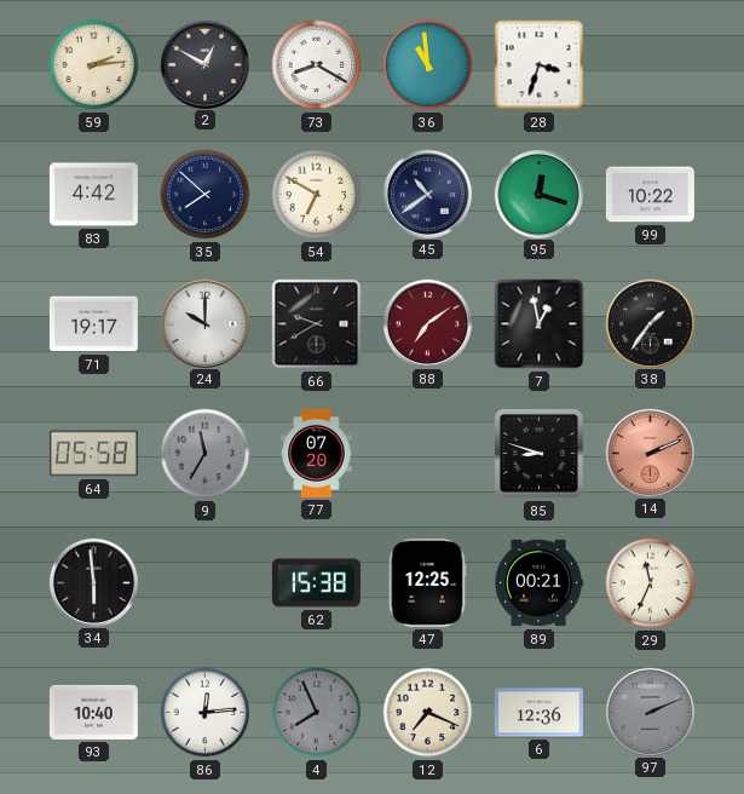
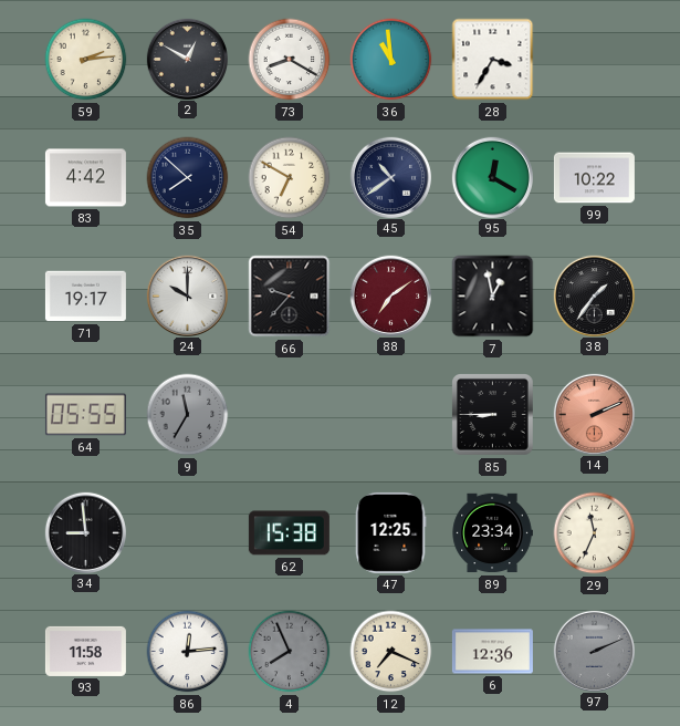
28: 3:33 -> 3:35
95: 12:18 -> 12:20
66: 9:40 -> 9:37
64: 05:58 -> 05:55
77: 07:20 -> none
85: 8:48 -> 8:45
34: 5:59 -> 8:59
89: 00:21 -> 23:34
93: 10:40 -> 11:58
